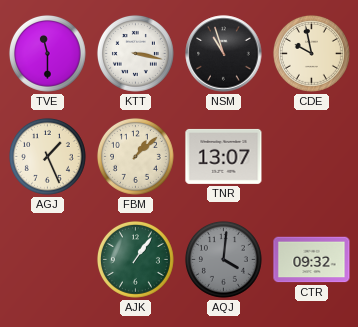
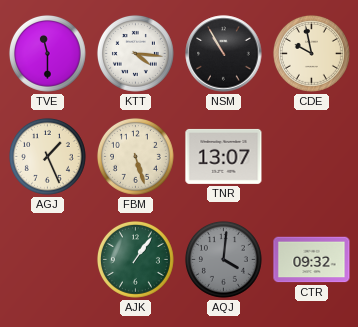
KTT: 3:17 -> 4:16
NSM: 10:57 -> 10:55
FBM: 1:08 -> 5:27
